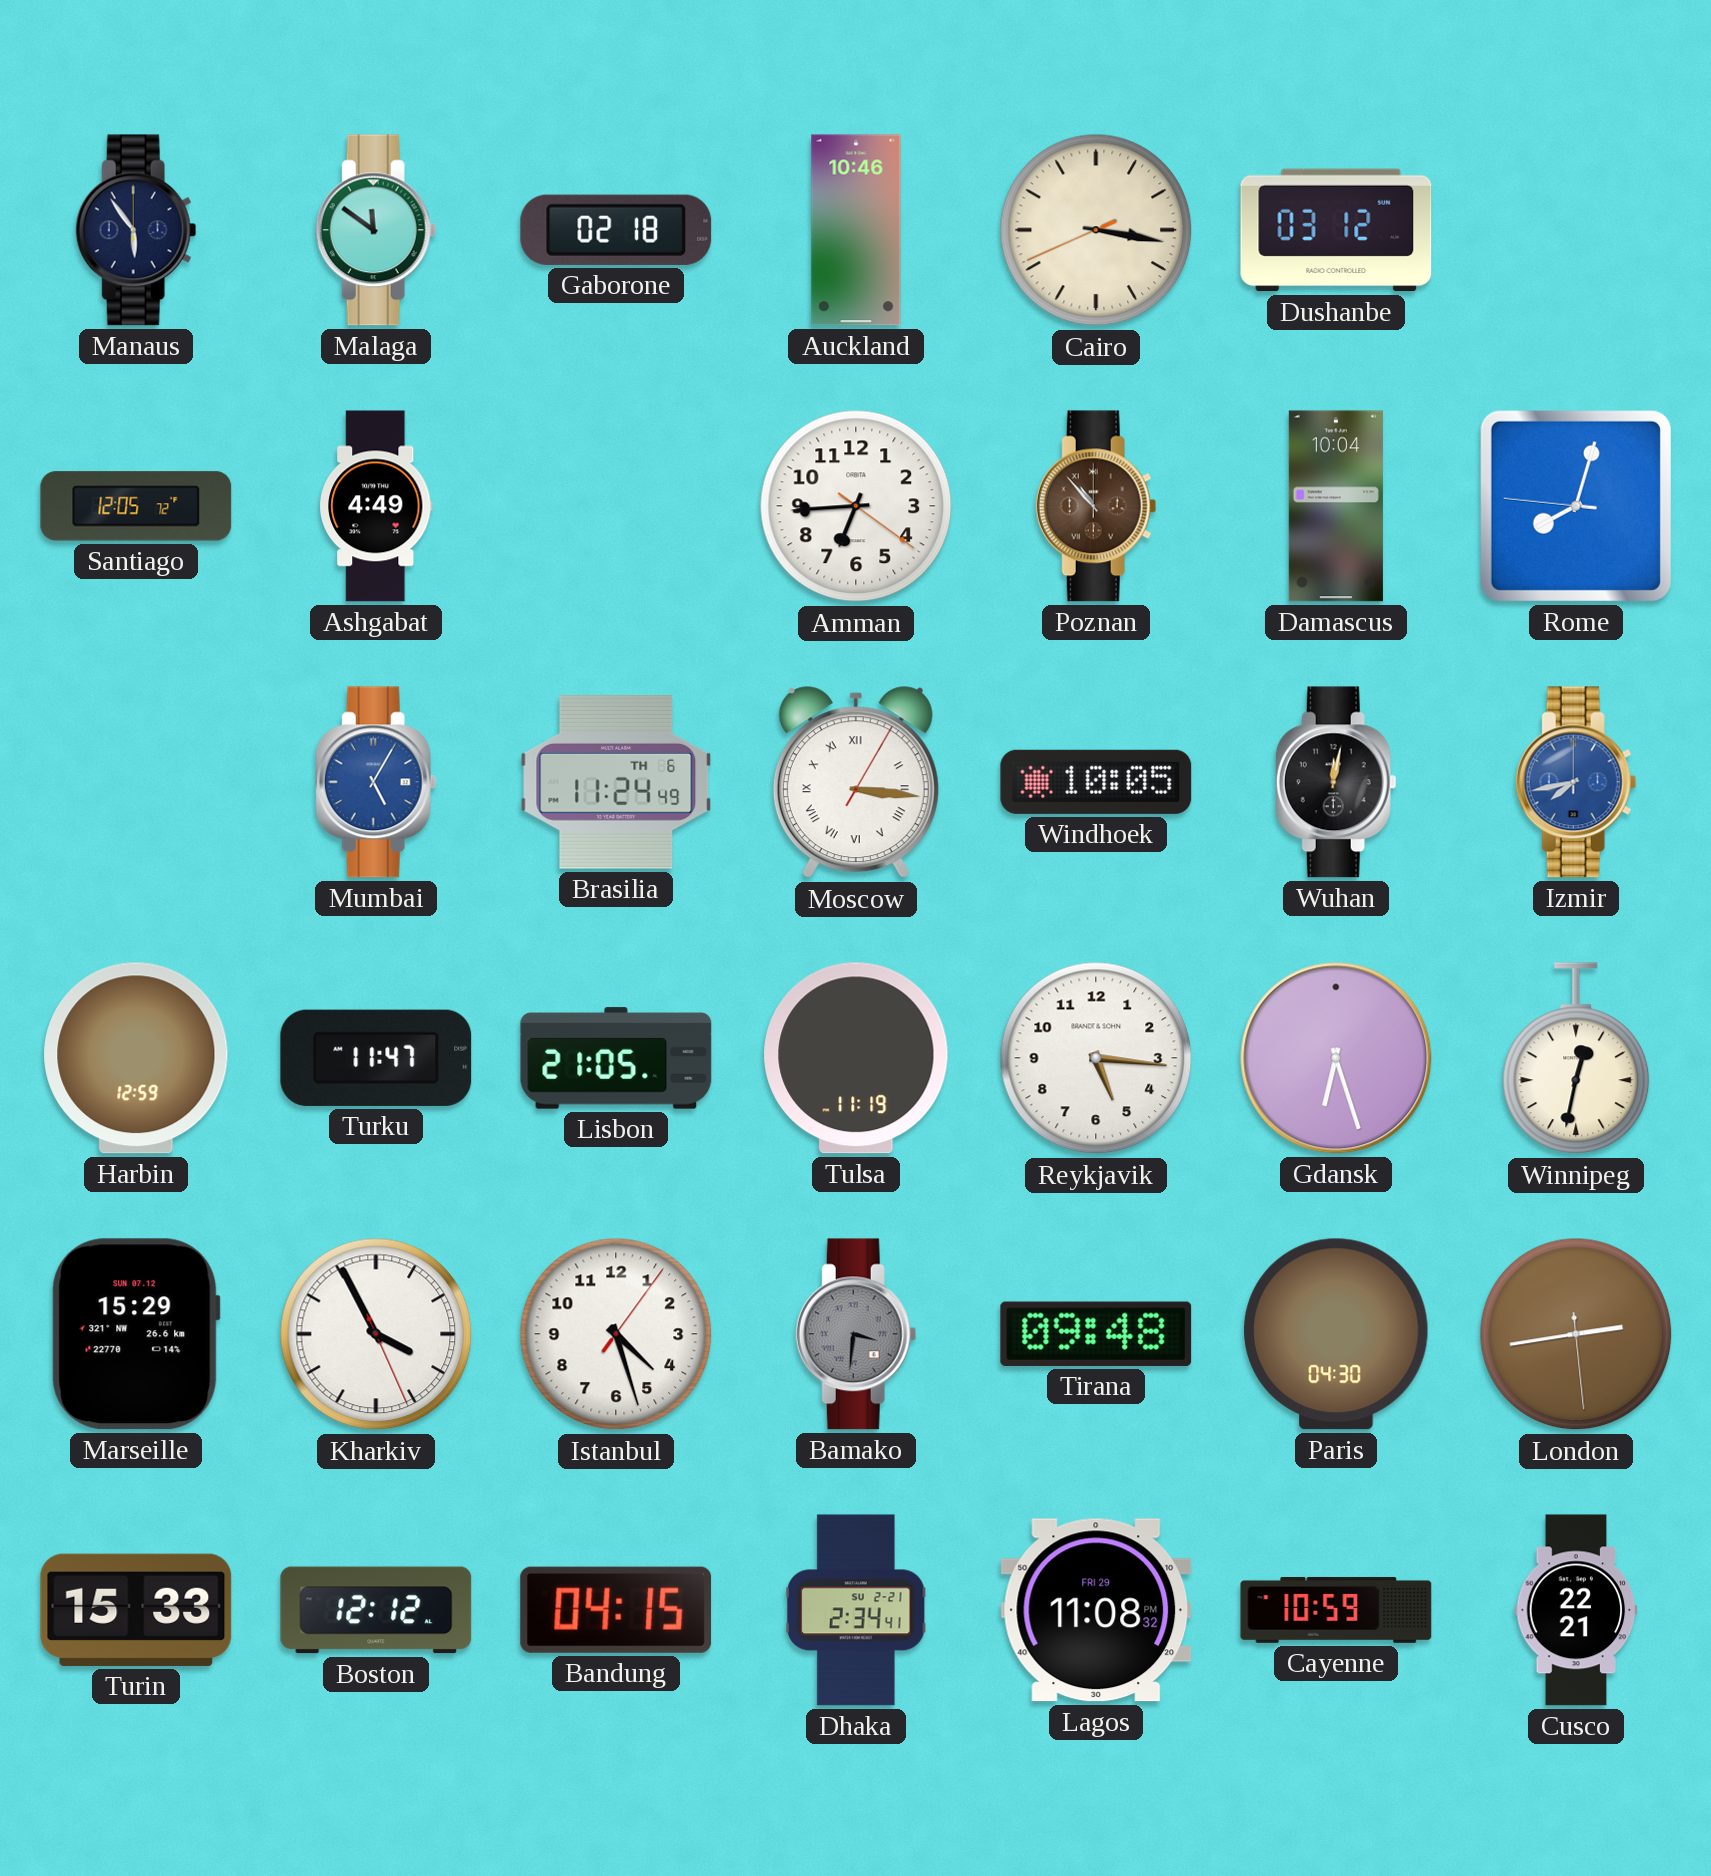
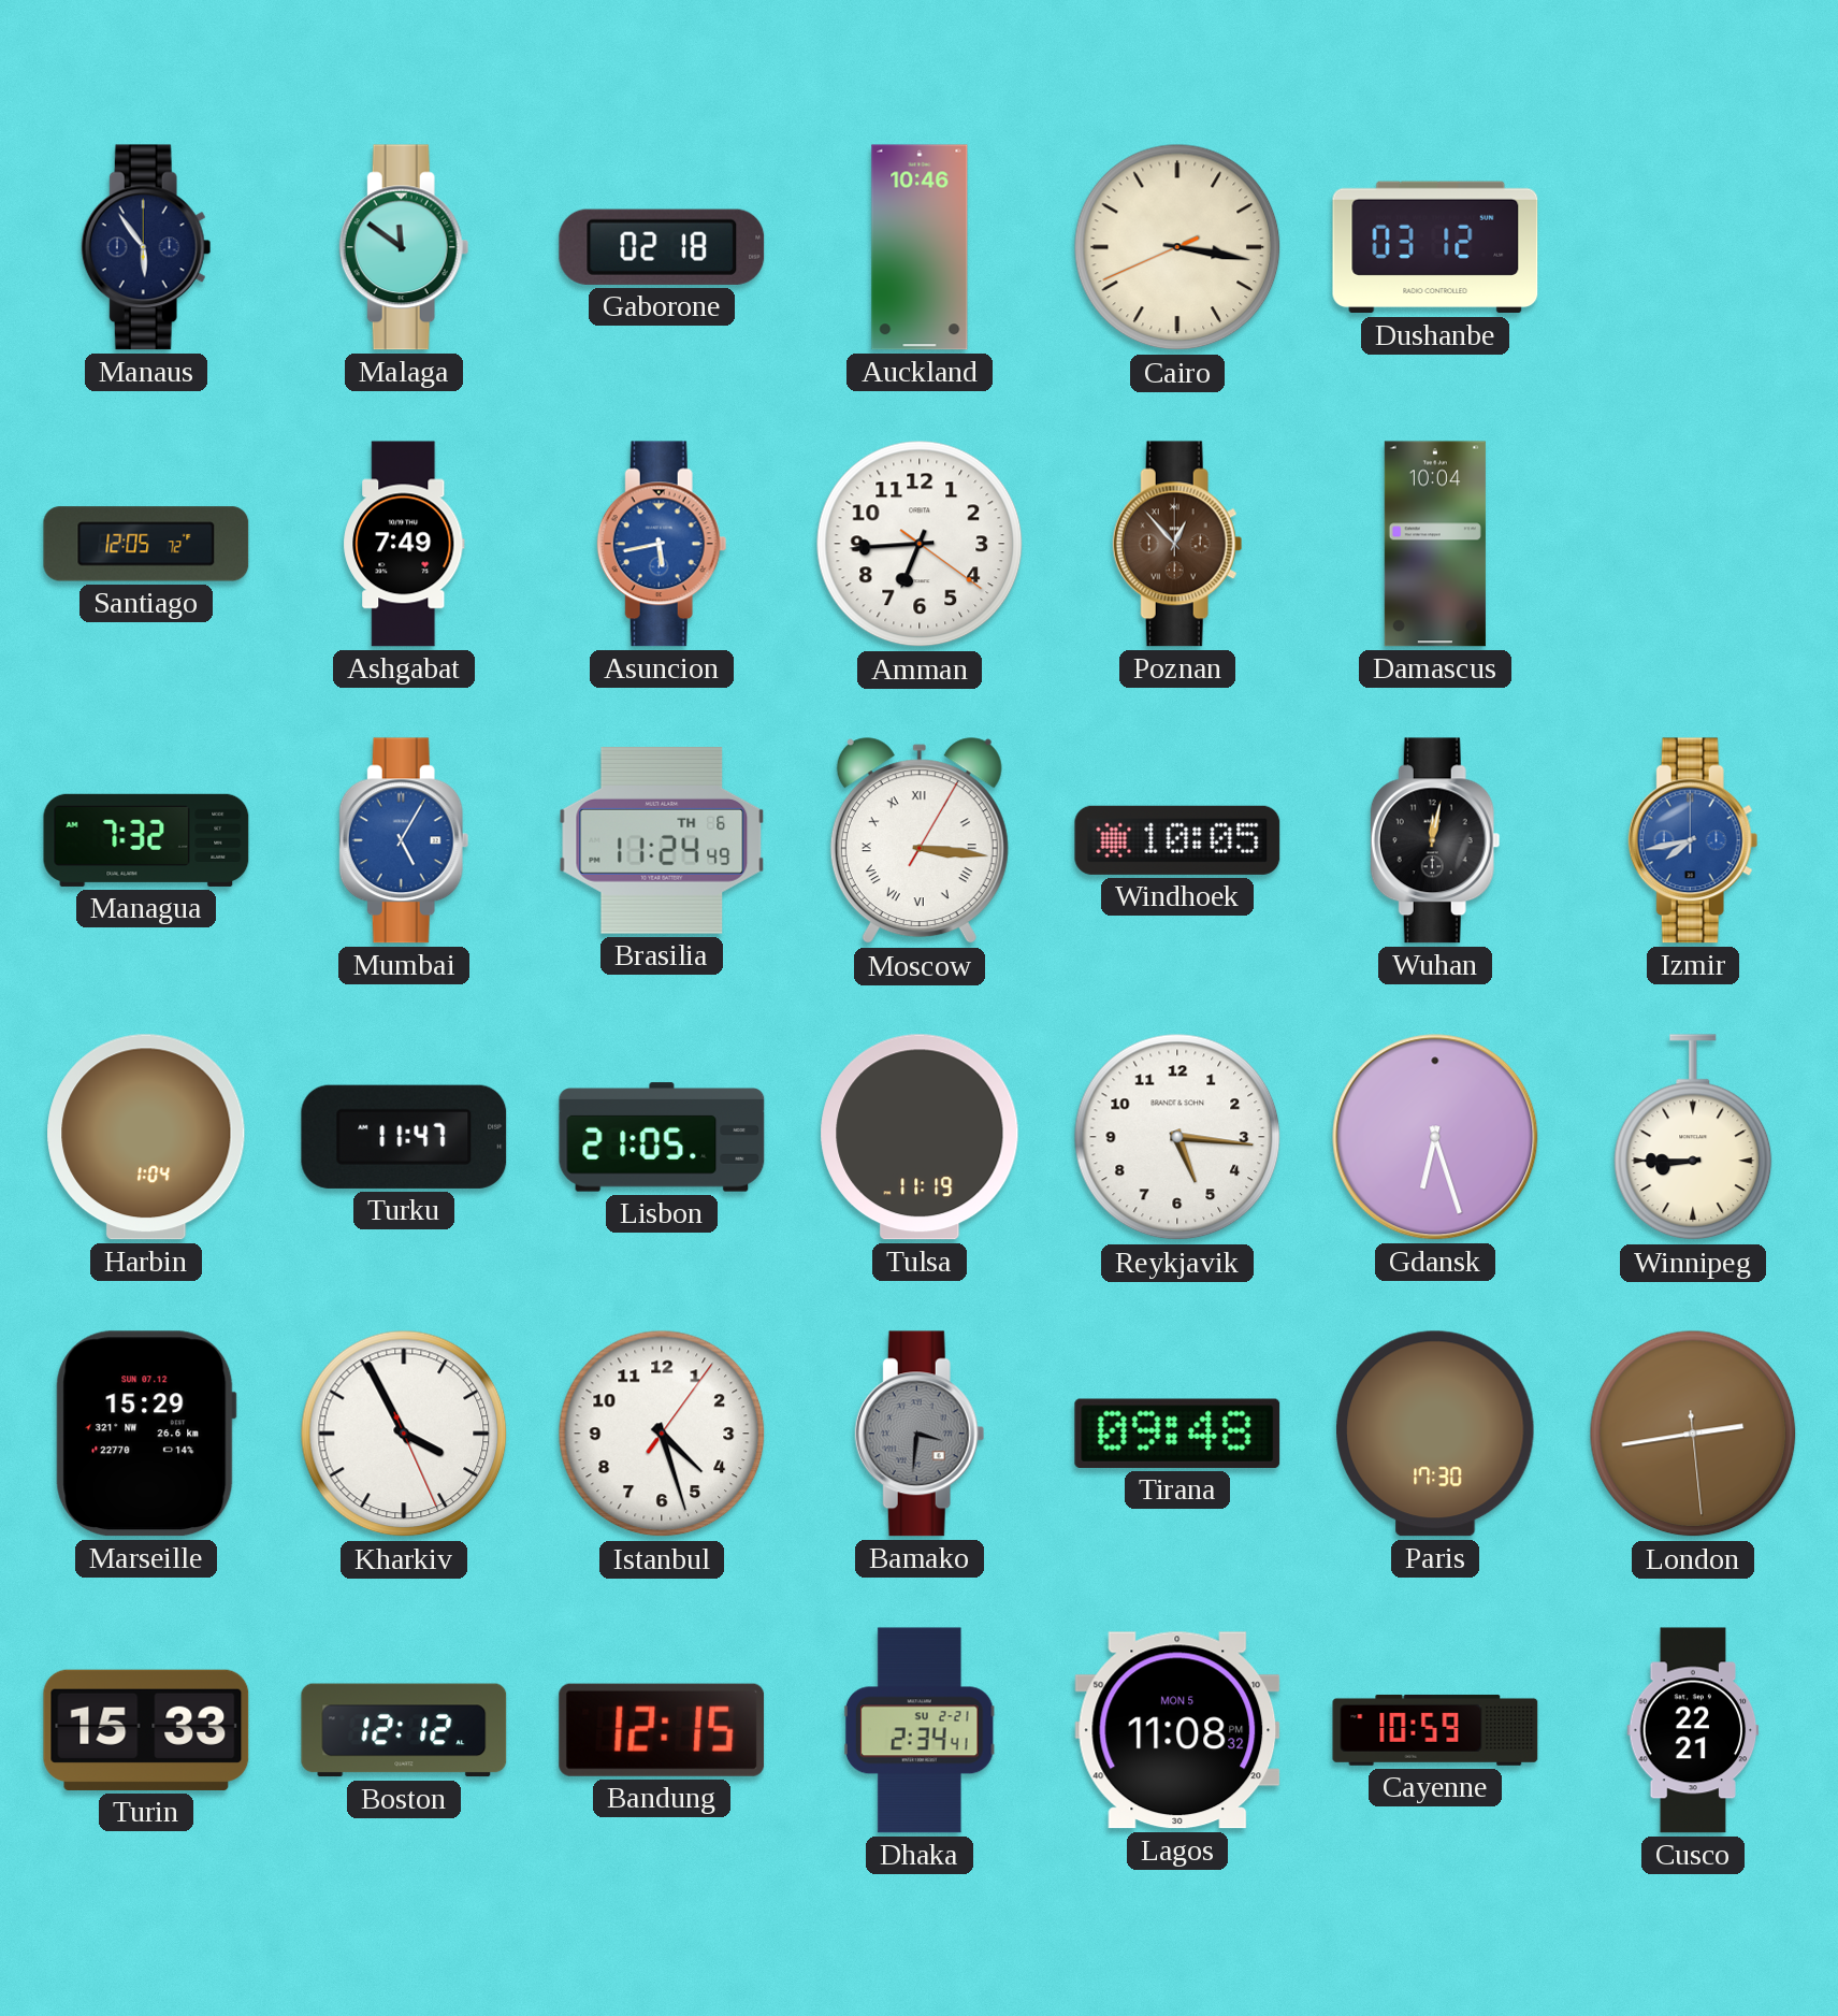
Ashgabat: 4:49 -> 7:49
Asuncion: none -> 5:43
Poznan: 10:53 -> 12:53
Rome: 8:02 -> none
Managua: none -> 7:32
Harbin: 12:59 -> 1:04
Winnipeg: 12:32 -> 8:45
Paris: 04:30 -> 17:30
Bandung: 04:15 -> 12:15
Lagos date: FRI 29 -> MON 5
